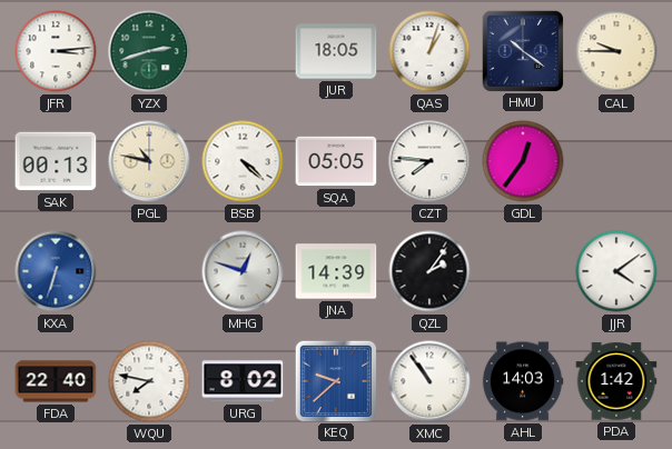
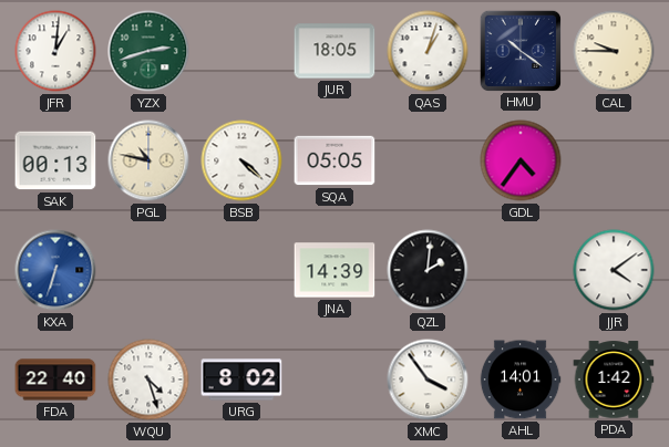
JFR: 3:14 -> 1:01
CZT: 7:46 -> none
GDL: 12:36 -> 4:36
MHG: 12:48 -> none
QZL: 2:06 -> 2:01
WQU: 7:47 -> 4:27
KEQ: 9:38 -> none
XMC: 10:54 -> 3:54
AHL: 14:03 -> 14:01
